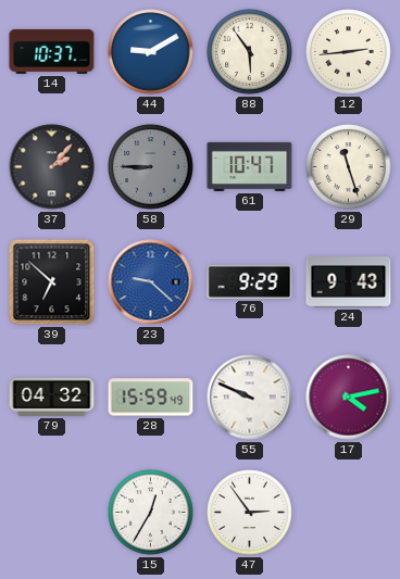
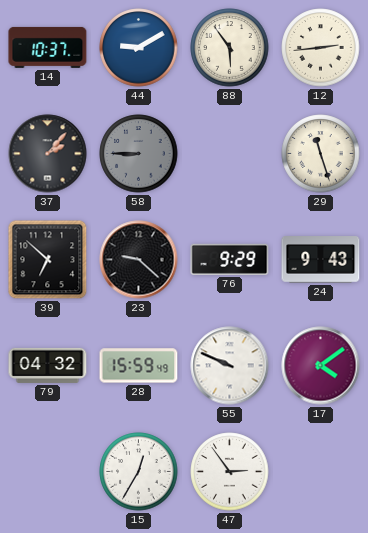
61: 10:47 -> none
23 dial: blue -> black
17: 4:13 -> 4:09
